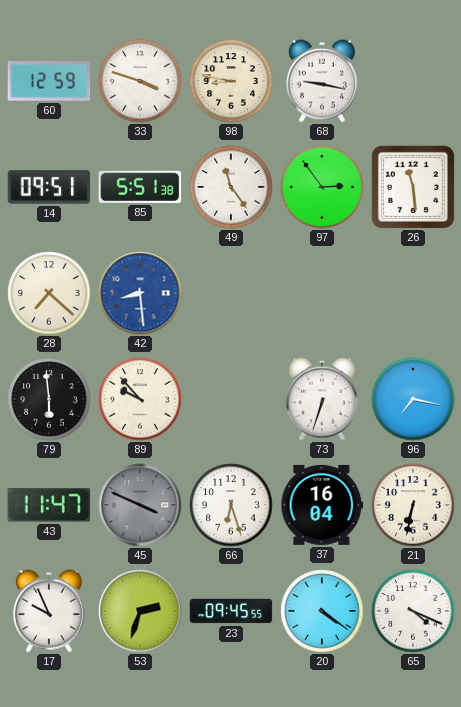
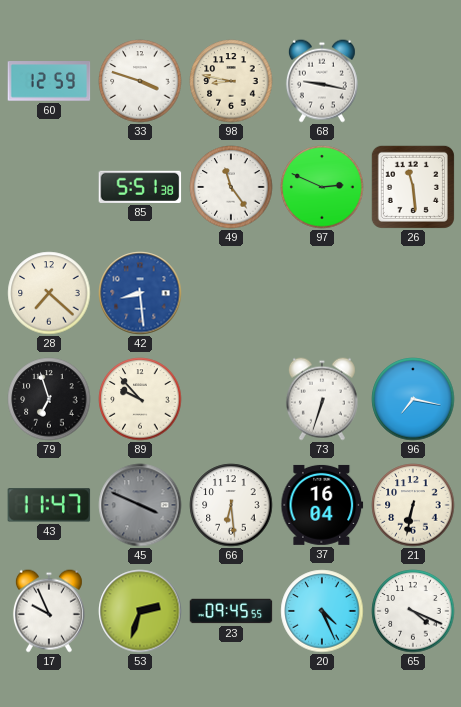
14: 09:51 -> none
97: 2:54 -> 2:49
79: 5:59 -> 6:57
66: 6:27 -> 6:29
20: 4:21 -> 4:26
